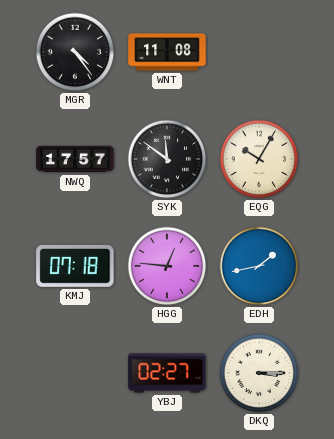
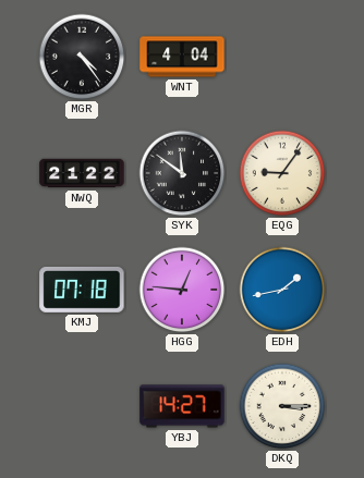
WNT: 11:08 -> 4:04
NWQ: 17:57 -> 21:22
EQG: 10:05 -> 9:06
YBJ: 02:27 -> 14:27
